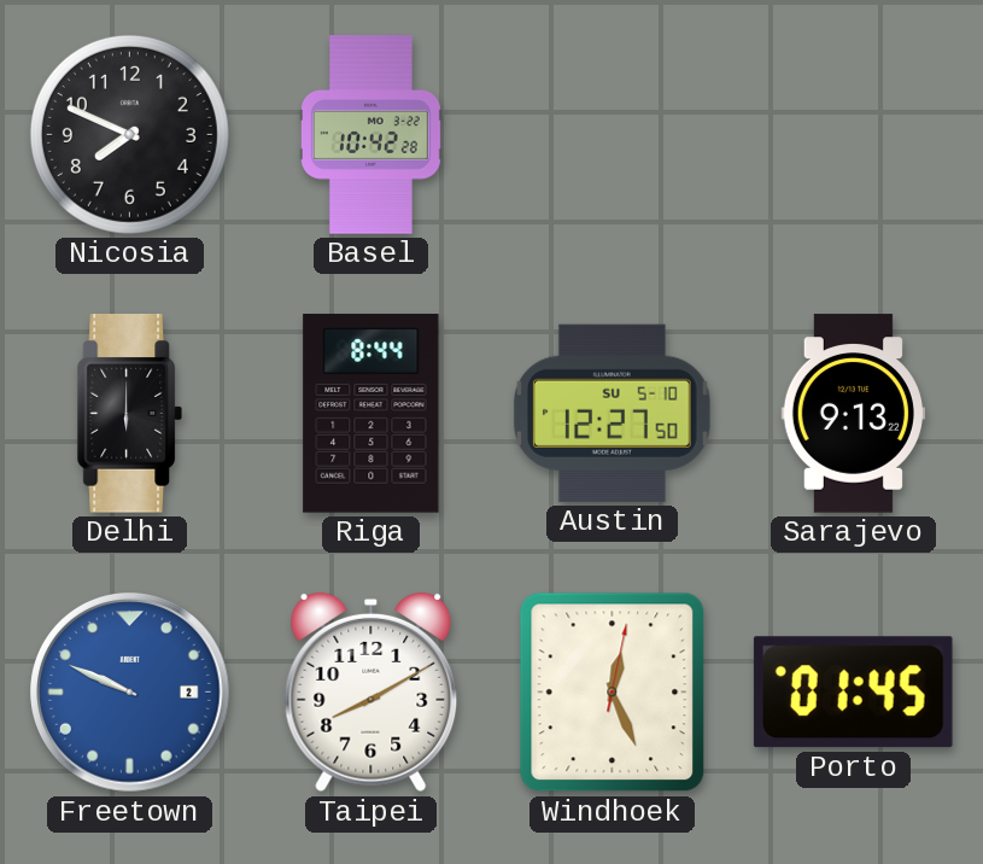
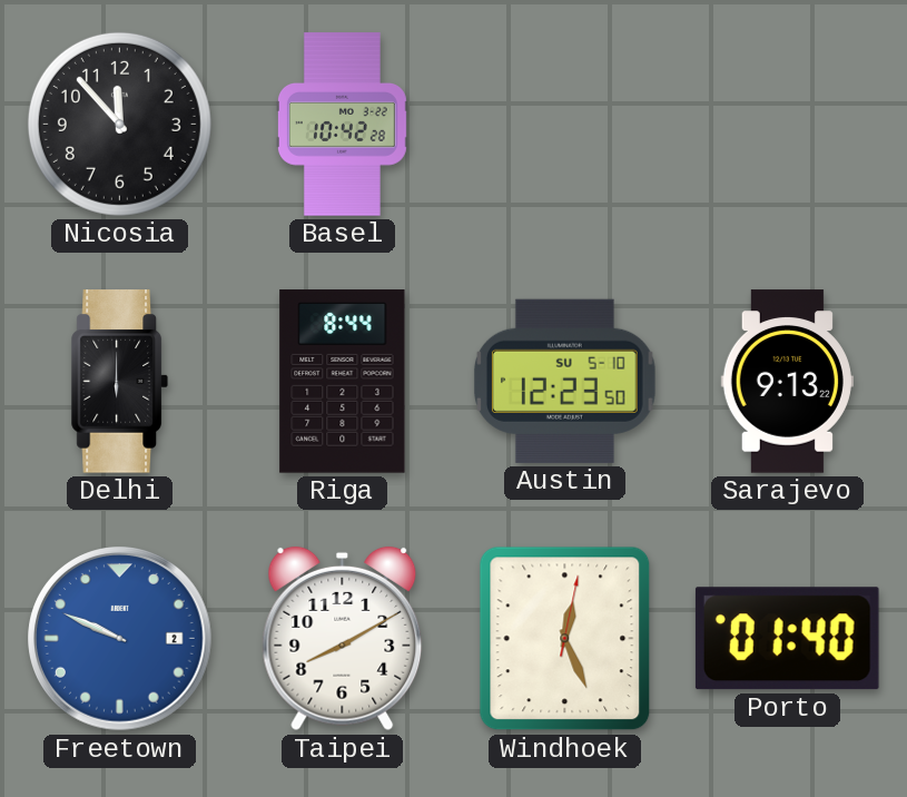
Nicosia: 7:49 -> 11:53
Austin: 12:27 -> 12:23
Porto: 01:45 -> 01:40
